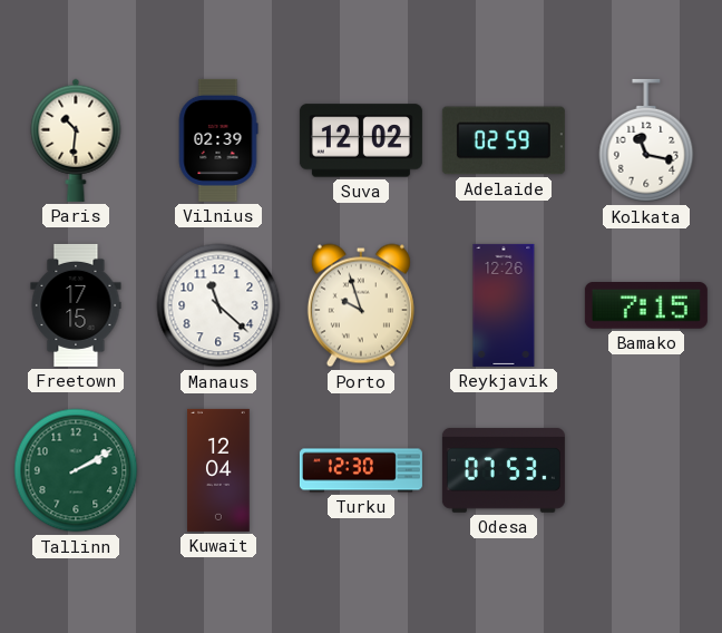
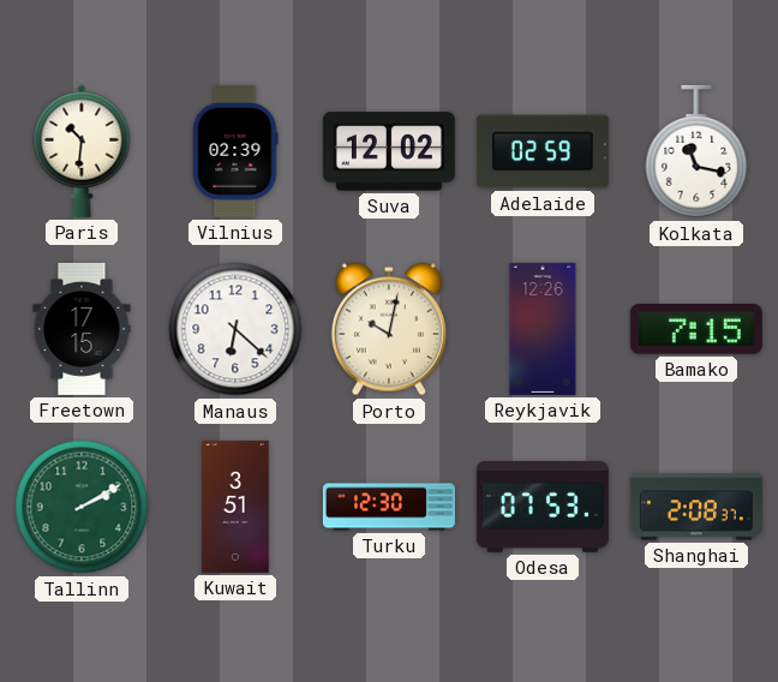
Manaus: 11:22 -> 6:22
Porto: 9:57 -> 10:02
Kuwait: 12:04 -> 3:51
Shanghai: none -> 2:08
